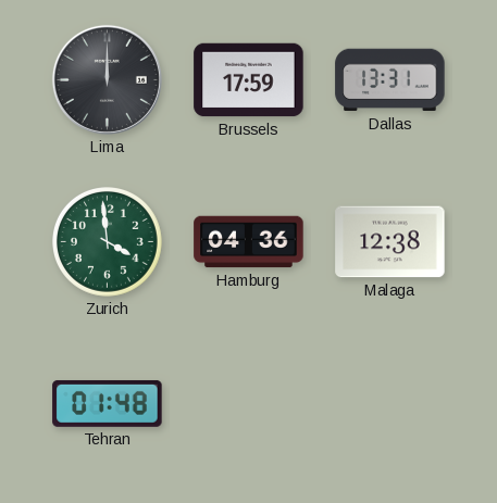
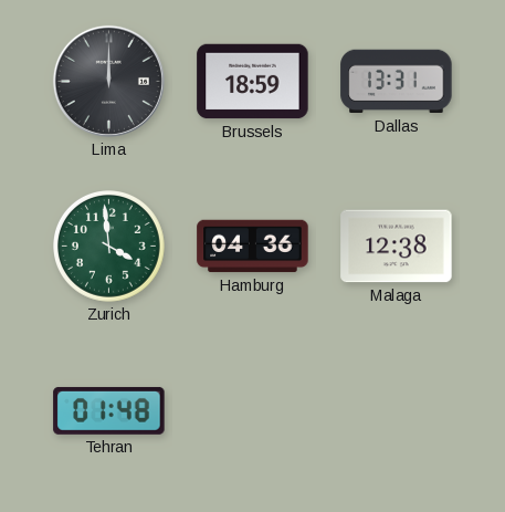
Brussels: 17:59 -> 18:59
